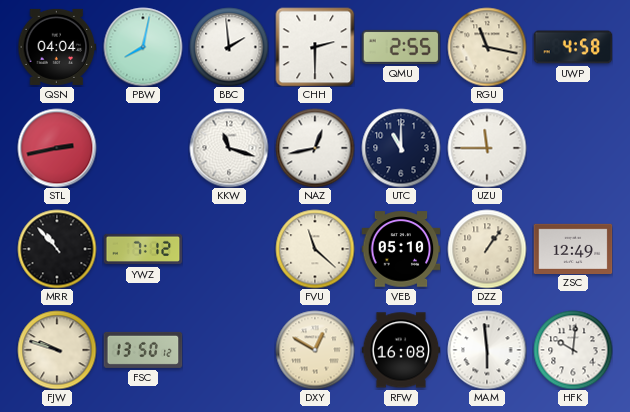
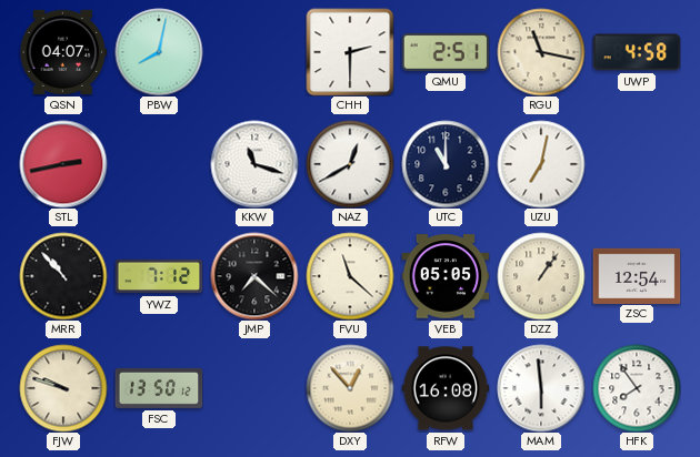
QSN: 04:04 -> 04:07
BBC: 1:59 -> none
QMU: 2:55 -> 2:51
NAZ: 12:43 -> 12:40
UZU: 11:45 -> 7:02
JMP: none -> 7:22
VEB: 05:10 -> 05:05
ZSC: 12:49 -> 12:54
DXY: 12:50 -> 12:53
HFK: 10:01 -> 7:54
